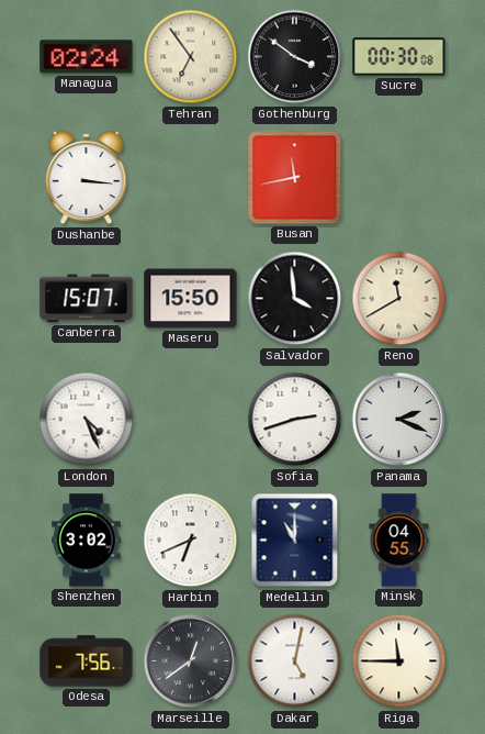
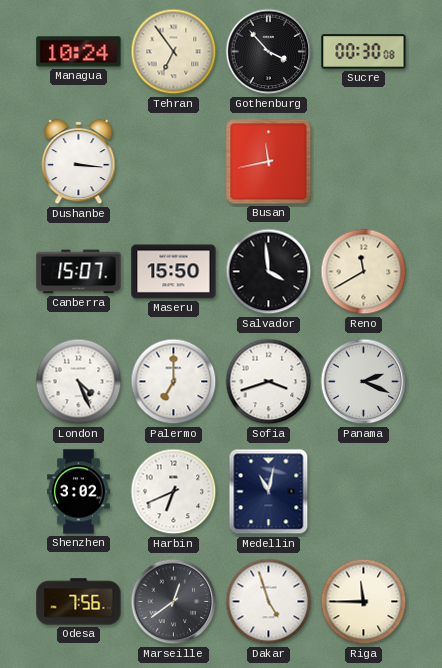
Managua: 02:24 -> 10:24
Gothenburg: 3:51 -> 3:53
Palermo: none -> 7:00
Sofia: 2:42 -> 3:42
Medellin: 11:00 -> 11:02
Minsk: 04:55 -> none
Dakar: 5:02 -> 4:57
